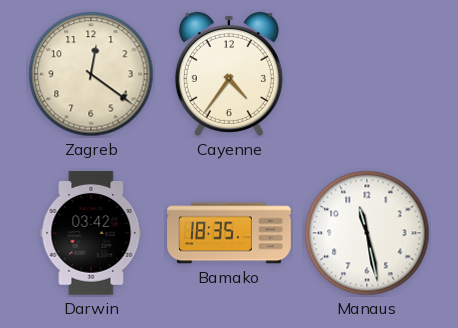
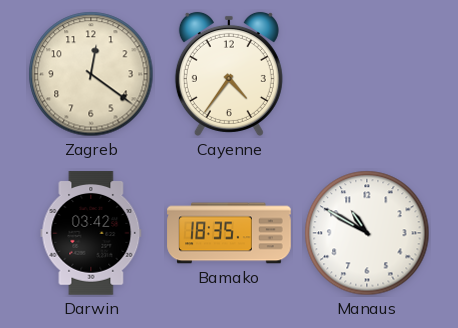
Manaus: 11:28 -> 10:50
